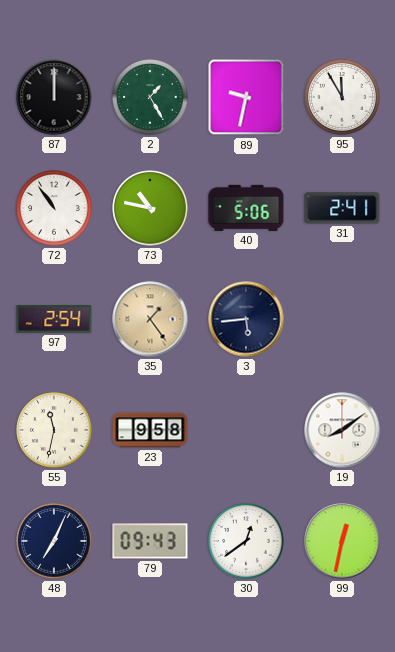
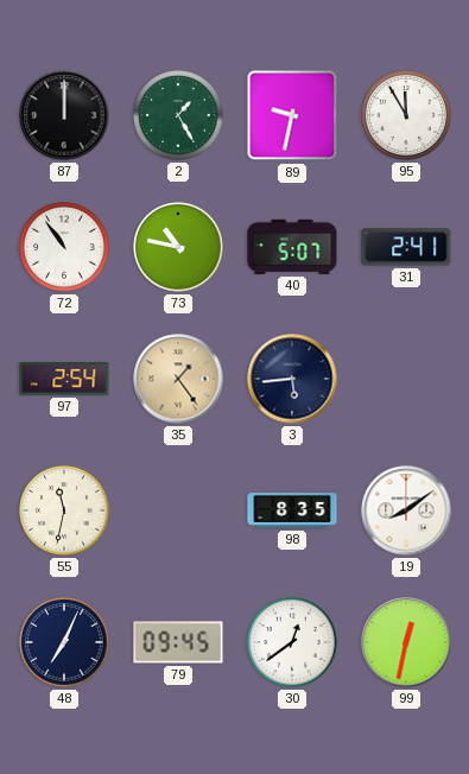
40: 5:06 -> 5:07
23: 9:58 -> none
98: none -> 8:35
79: 09:43 -> 09:45
